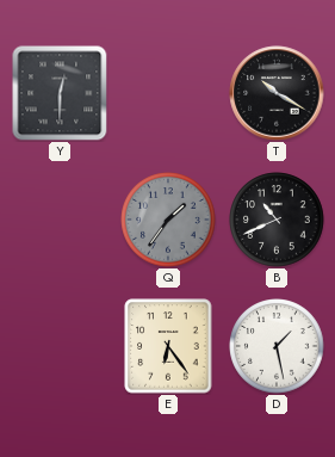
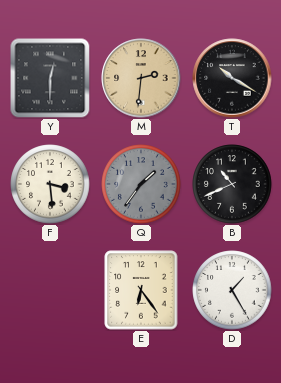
M: none -> 2:31
F: none -> 3:29
D: 1:28 -> 1:25
